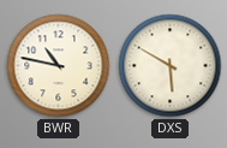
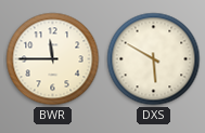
BWR: 10:47 -> 11:45
